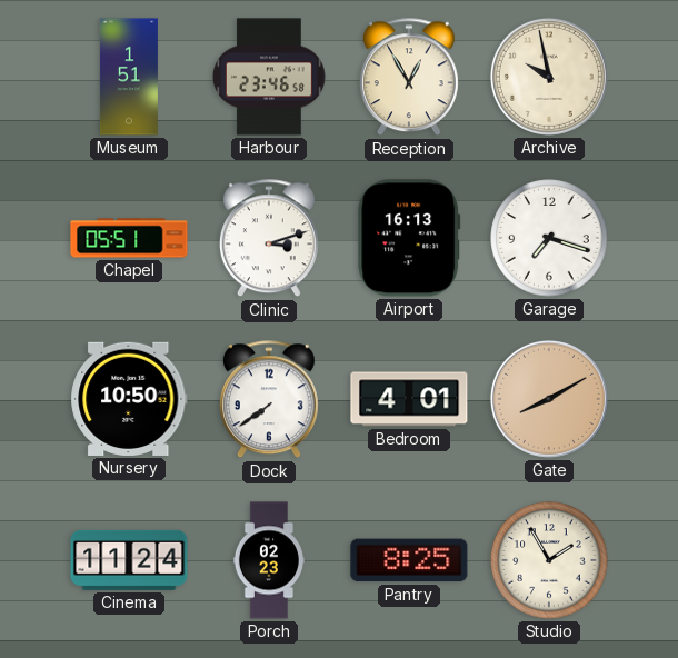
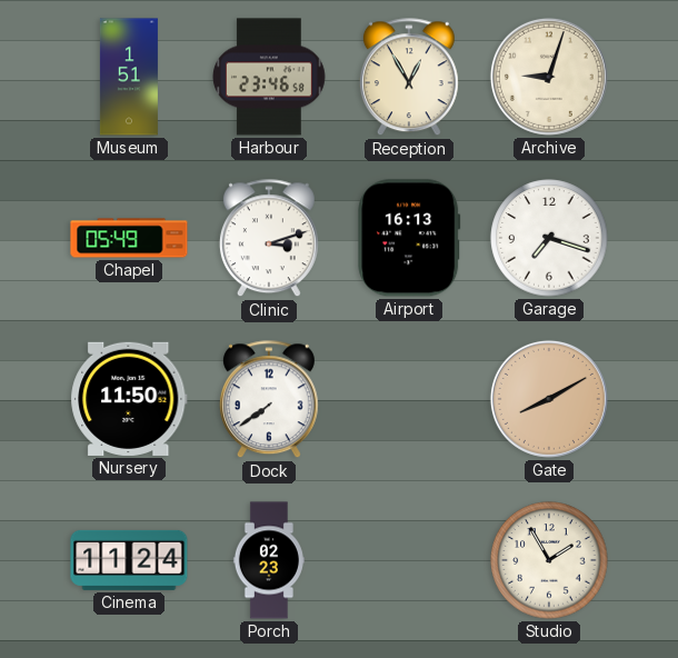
Archive: 9:58 -> 9:03
Chapel: 05:51 -> 05:49
Nursery: 10:50 -> 11:50
Bedroom: 4:01 -> none
Pantry: 8:25 -> none
